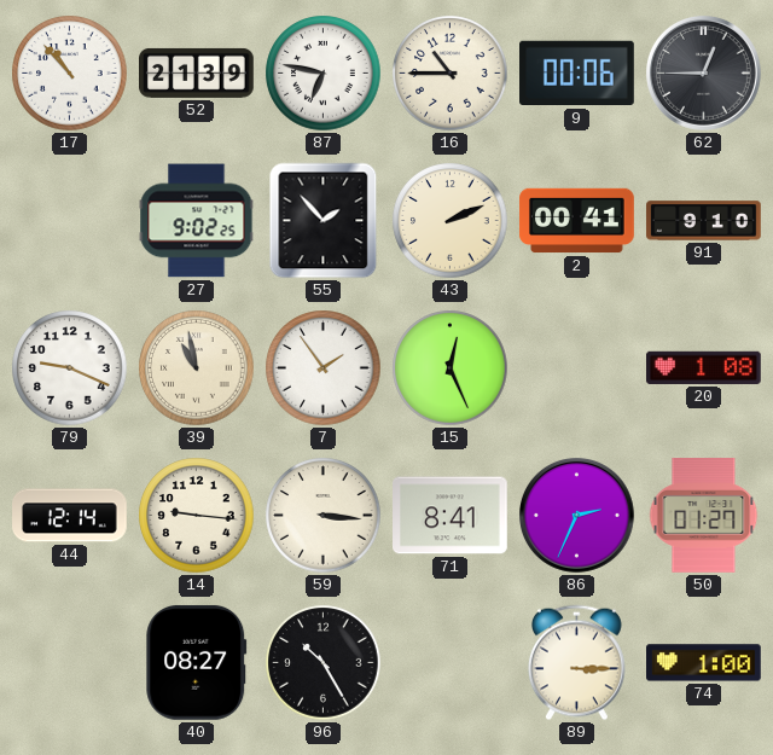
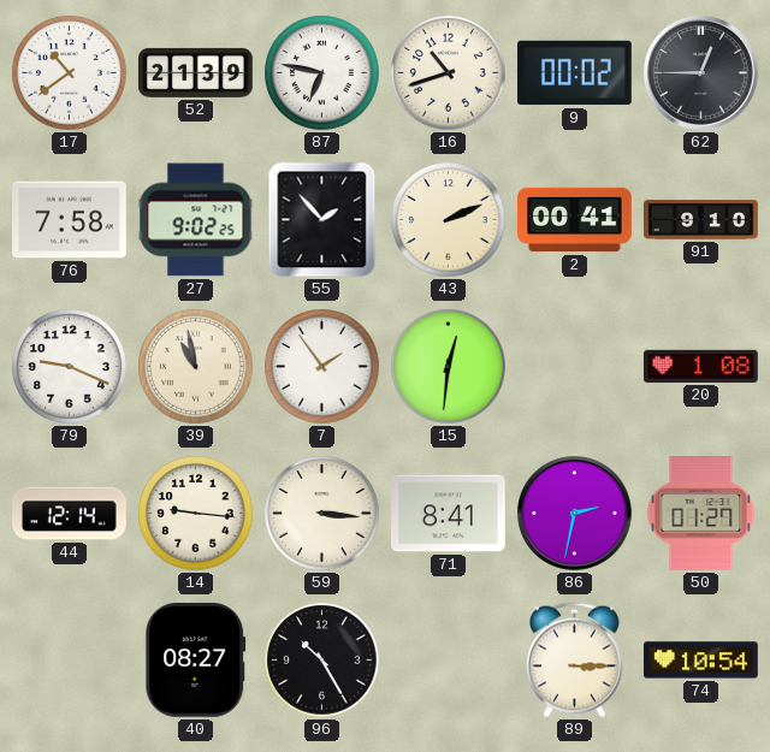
17: 10:53 -> 10:39
16: 10:45 -> 10:42
9: 00:06 -> 00:02
76: none -> 7:58
15: 12:26 -> 12:31
86: 2:34 -> 2:32
74: 1:00 -> 10:54
